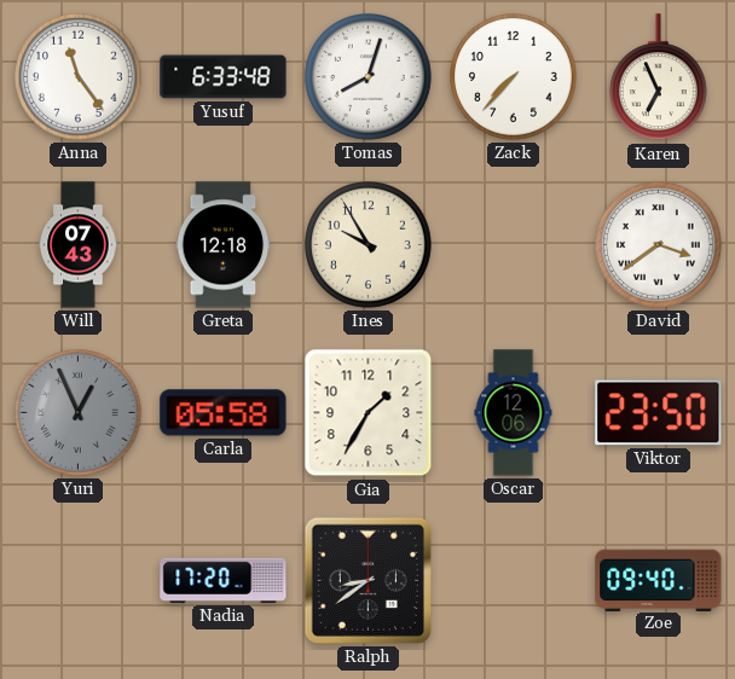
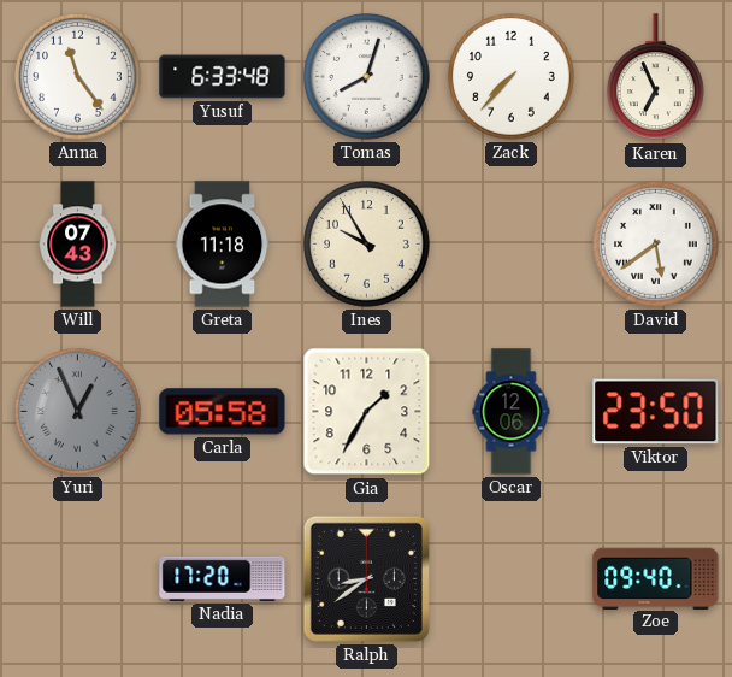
Greta: 12:18 -> 11:18
David: 3:39 -> 5:39
